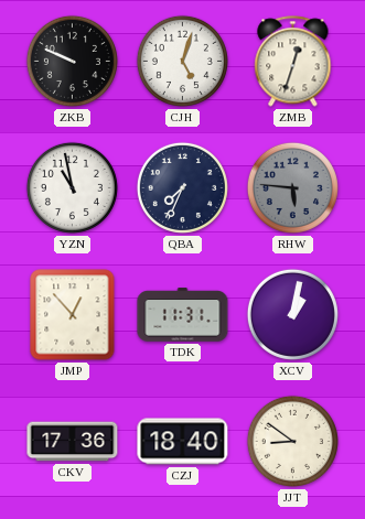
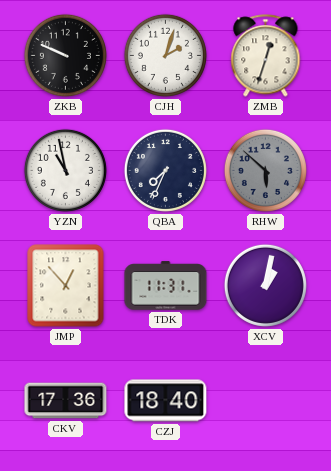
CJH: 5:03 -> 2:03
RHW: 5:46 -> 5:52
JJT: 8:51 -> none
